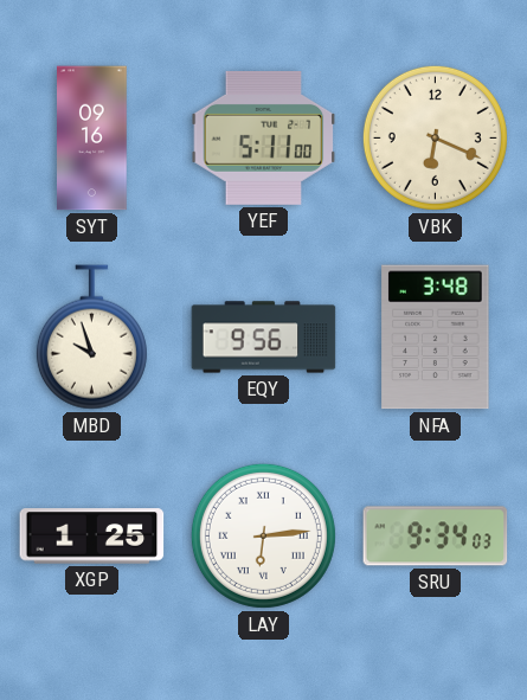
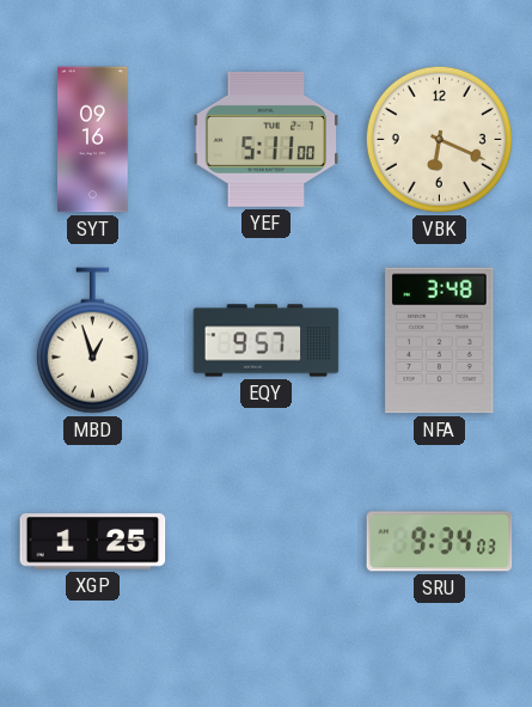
MBD: 9:57 -> 12:57
EQY: 9:56 -> 9:57
LAY: 6:14 -> none
